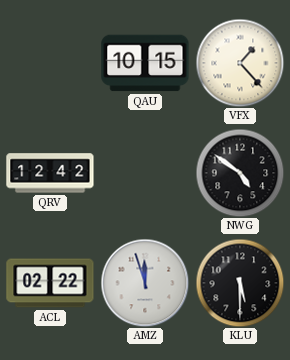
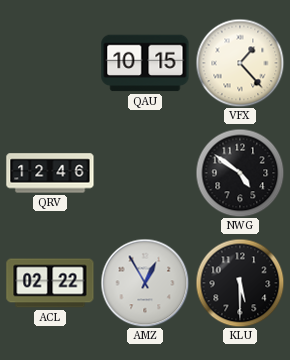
QRV: 12:42 -> 12:46
AMZ: 11:57 -> 12:55
